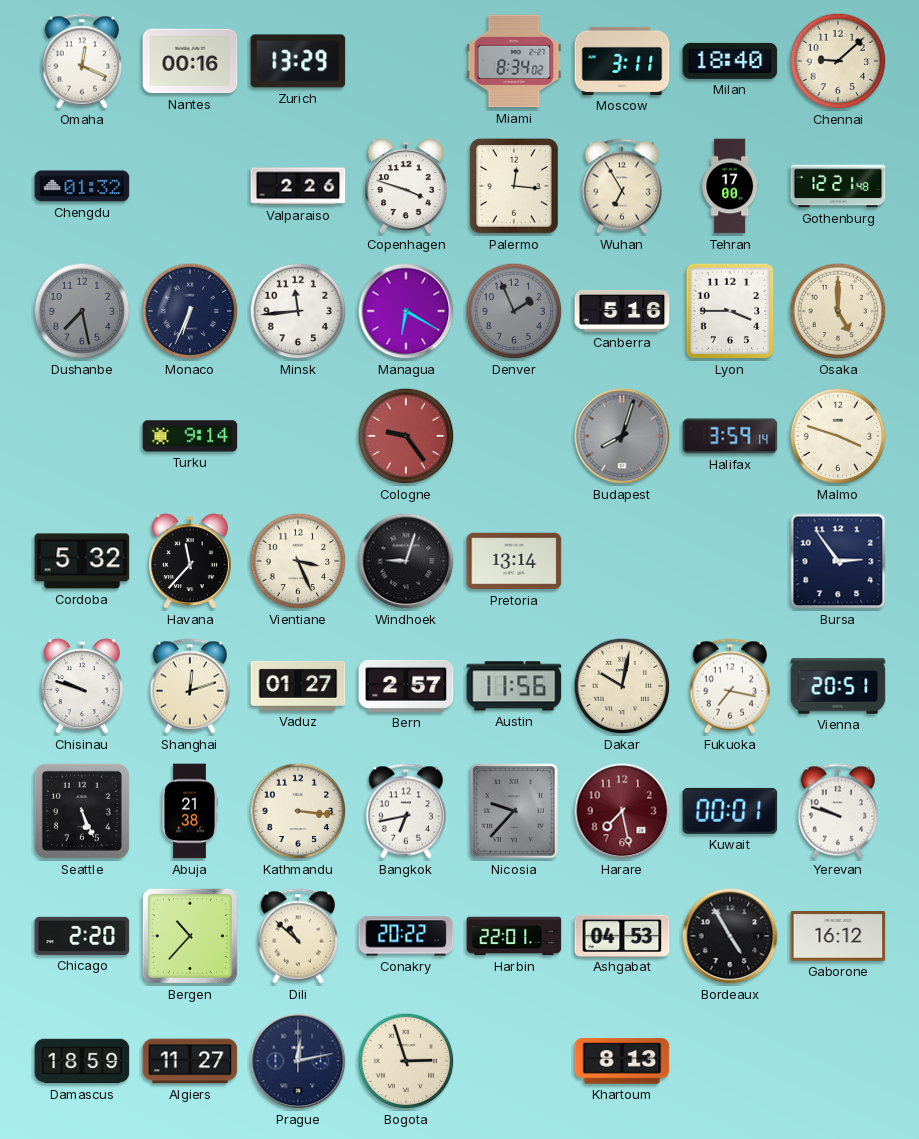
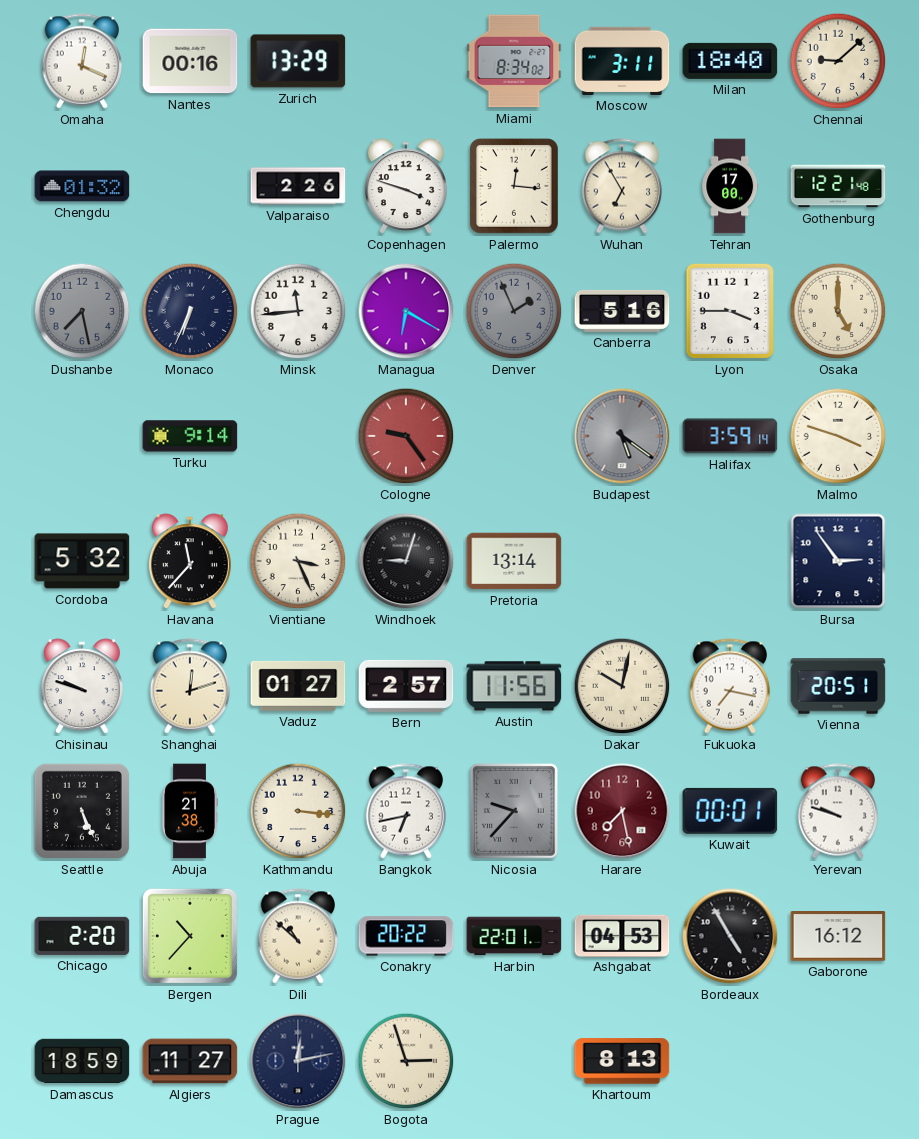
Budapest: 8:03 -> 5:21
